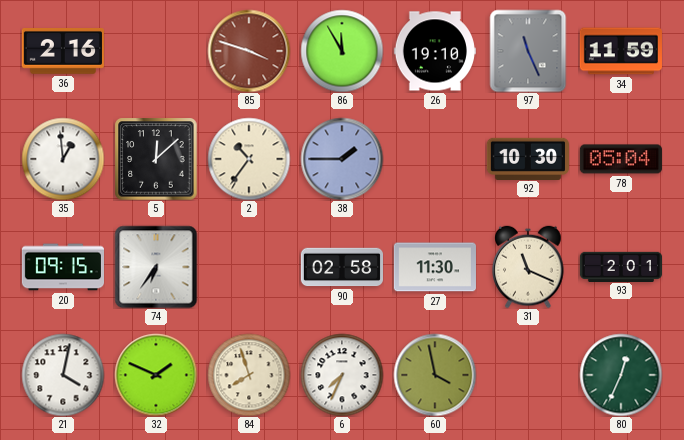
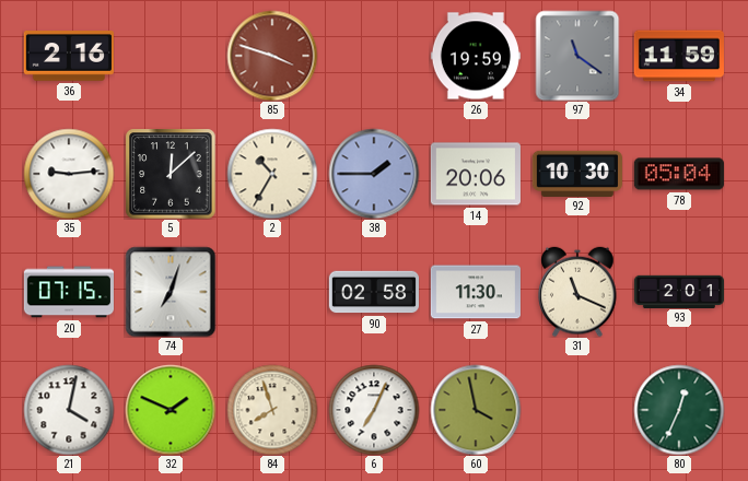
86: 11:55 -> none
26: 19:10 -> 19:59
97: 11:26 -> 11:21
35: 12:59 -> 9:14
2: 10:36 -> 10:35
14: none -> 20:06
20: 09:15 -> 07:15
74: 6:36 -> 7:03
6: 7:34 -> 7:04
